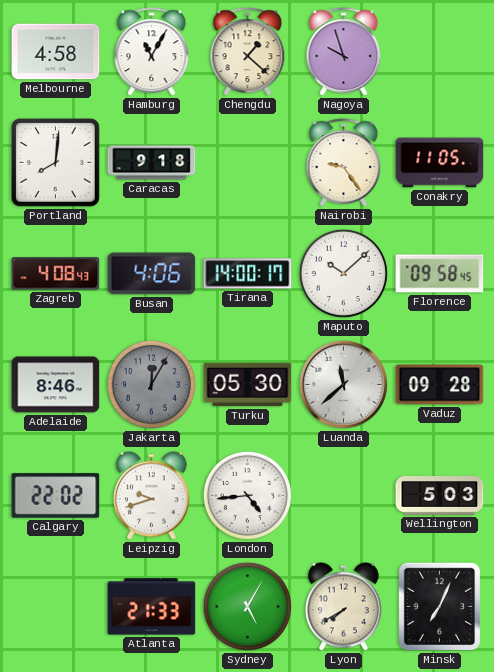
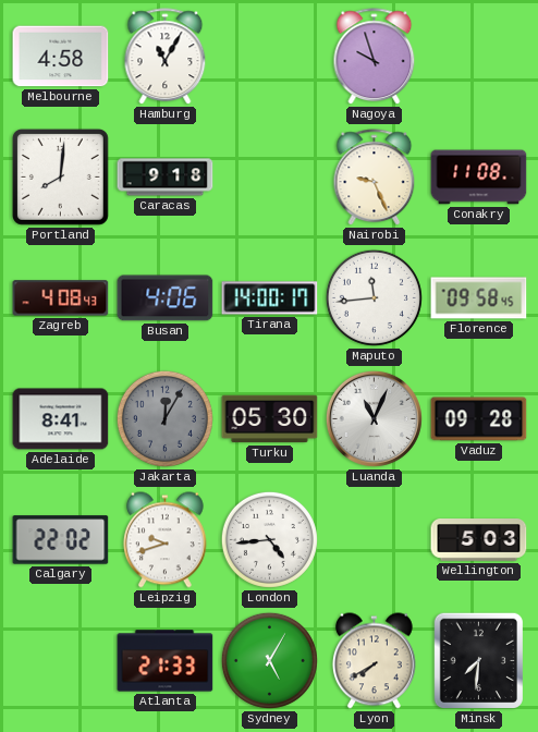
Chengdu: 1:22 -> none
Nairobi: 9:24 -> 9:26
Conakry: 11:05 -> 11:08
Maputo: 10:08 -> 11:44
Adelaide: 8:46 -> 8:41
Luanda: 11:38 -> 11:04
Minsk: 7:04 -> 7:31
